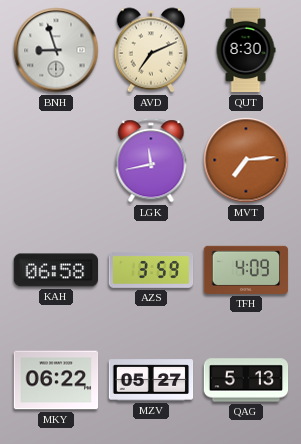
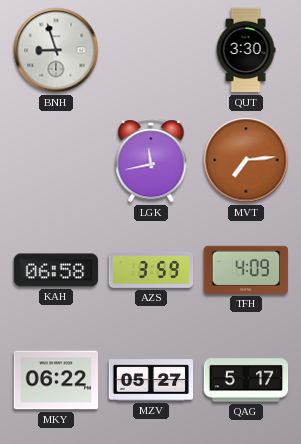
AVD: 7:11 -> none
QUT: 8:30 -> 3:30
QAG: 5:13 -> 5:17
